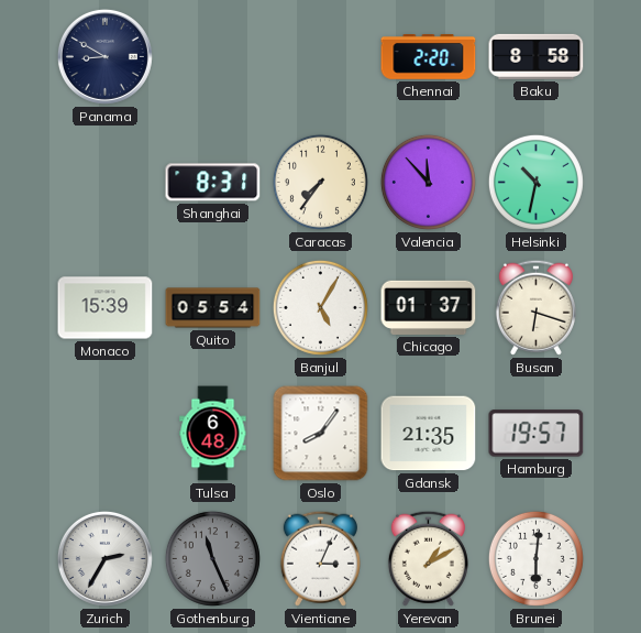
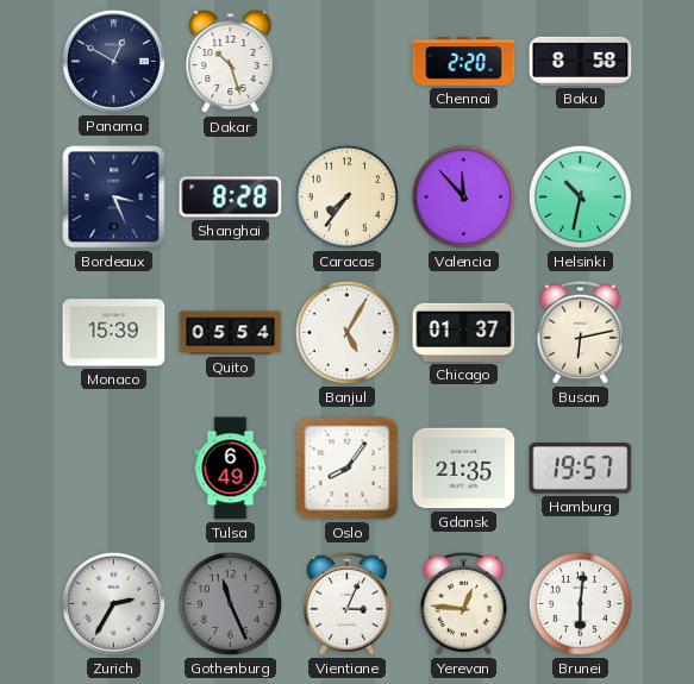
Panama: 8:50 -> 12:50
Dakar: none -> 10:27
Bordeaux: none -> 3:26
Shanghai: 8:31 -> 8:28
Busan: 6:18 -> 6:13
Tulsa: 6:48 -> 6:49
Yerevan: 1:10 -> 12:46
